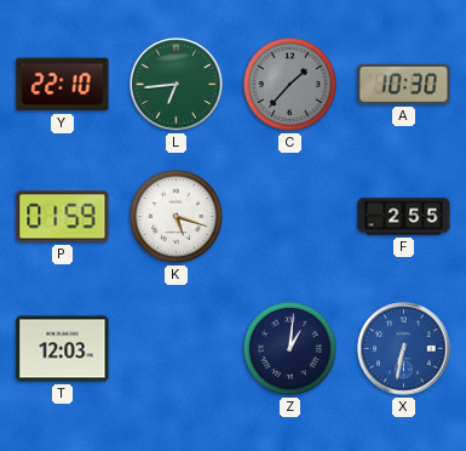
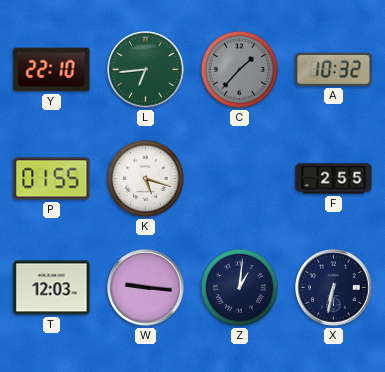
A: 10:30 -> 10:32
P: 01:59 -> 01:55
W: none -> 9:16
X dial: blue -> navy
